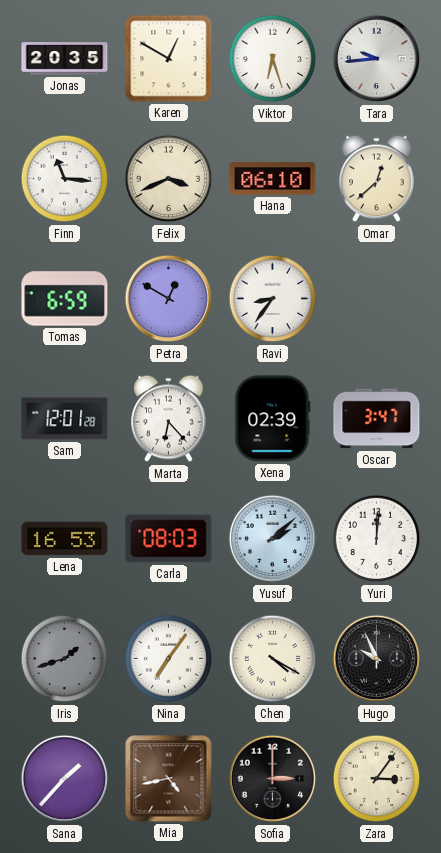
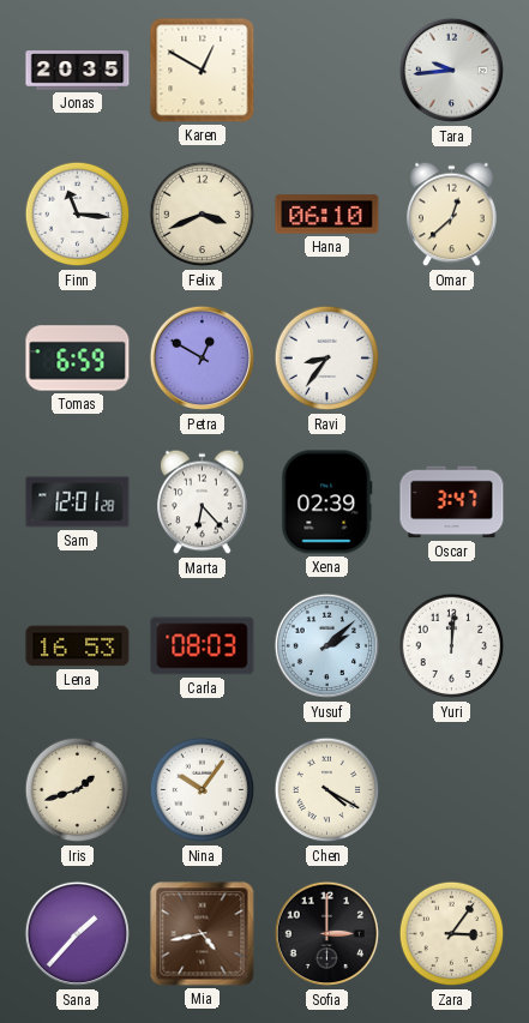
Viktor: 6:27 -> none
Iris dial: grey -> cream
Nina: 7:06 -> 10:06
Hugo: 9:56 -> none
